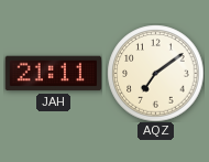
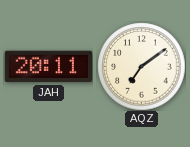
JAH: 21:11 -> 20:11
